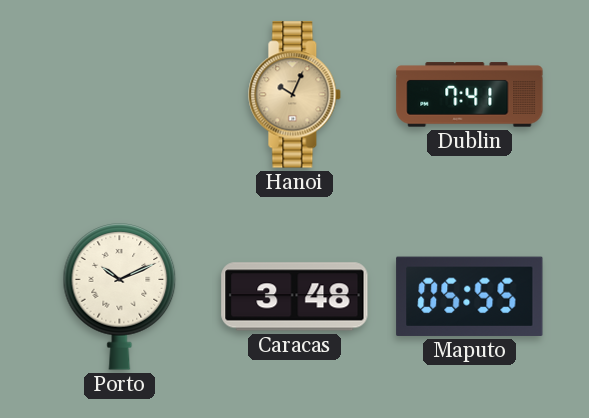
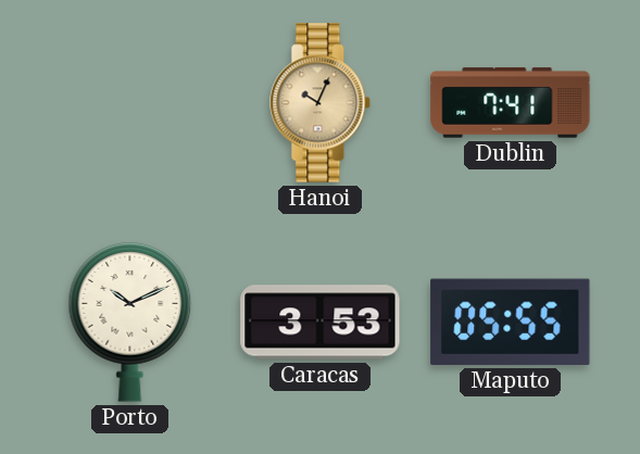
Caracas: 3:48 -> 3:53
